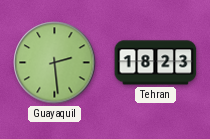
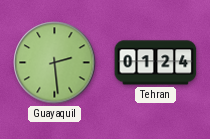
Tehran: 18:23 -> 01:24
